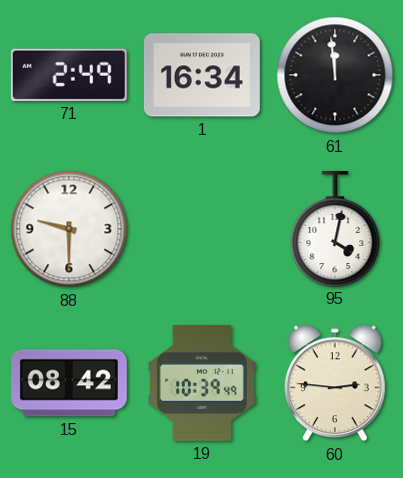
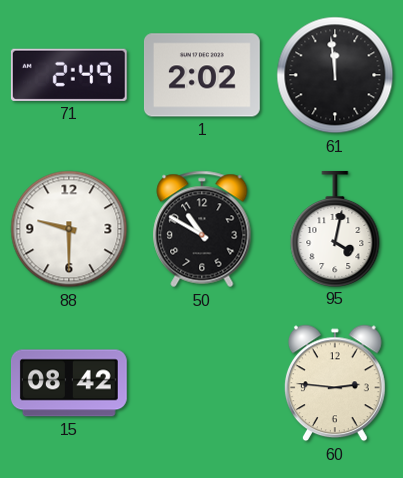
1: 16:34 -> 2:02
50: none -> 10:50
19: 10:39 -> none
